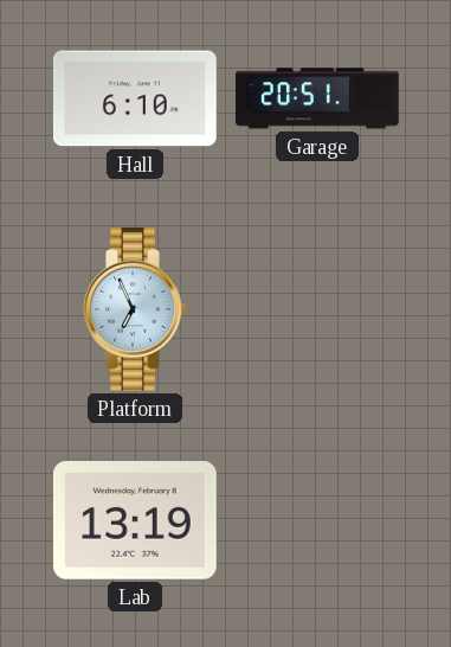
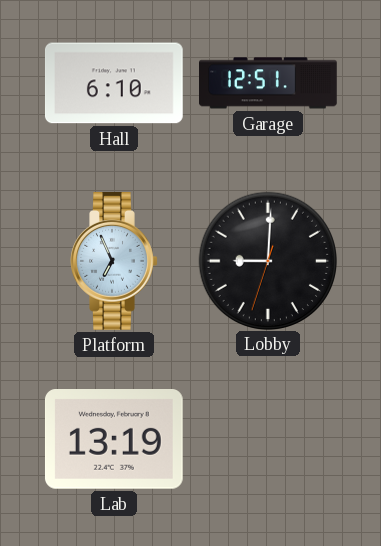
Garage: 20:51 -> 12:51
Lobby: none -> 9:00
